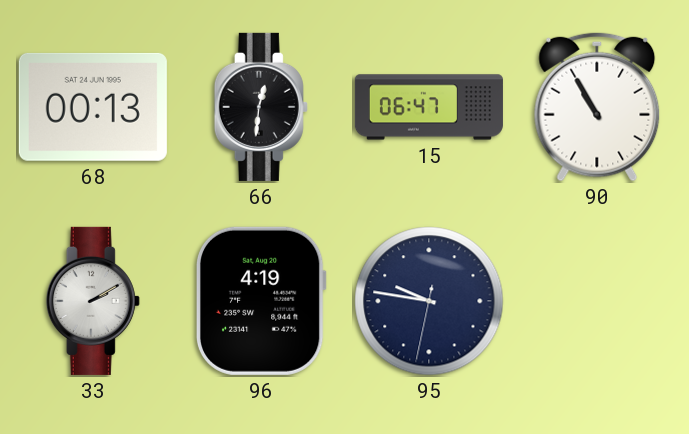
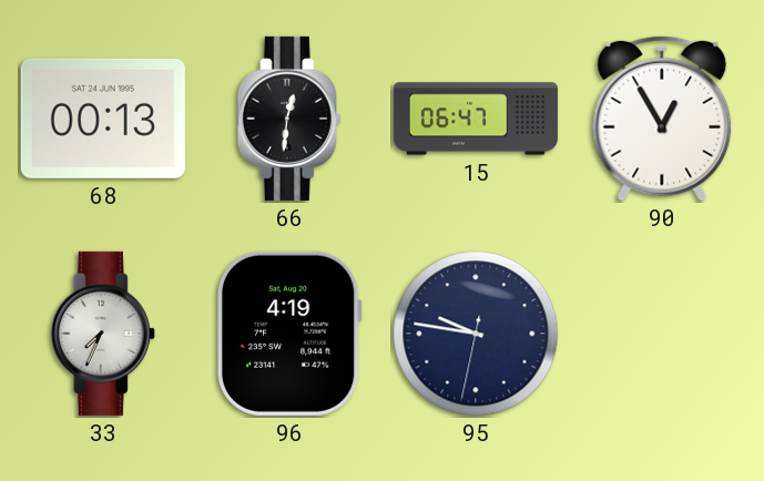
90: 10:55 -> 12:55
33: 2:10 -> 7:34
